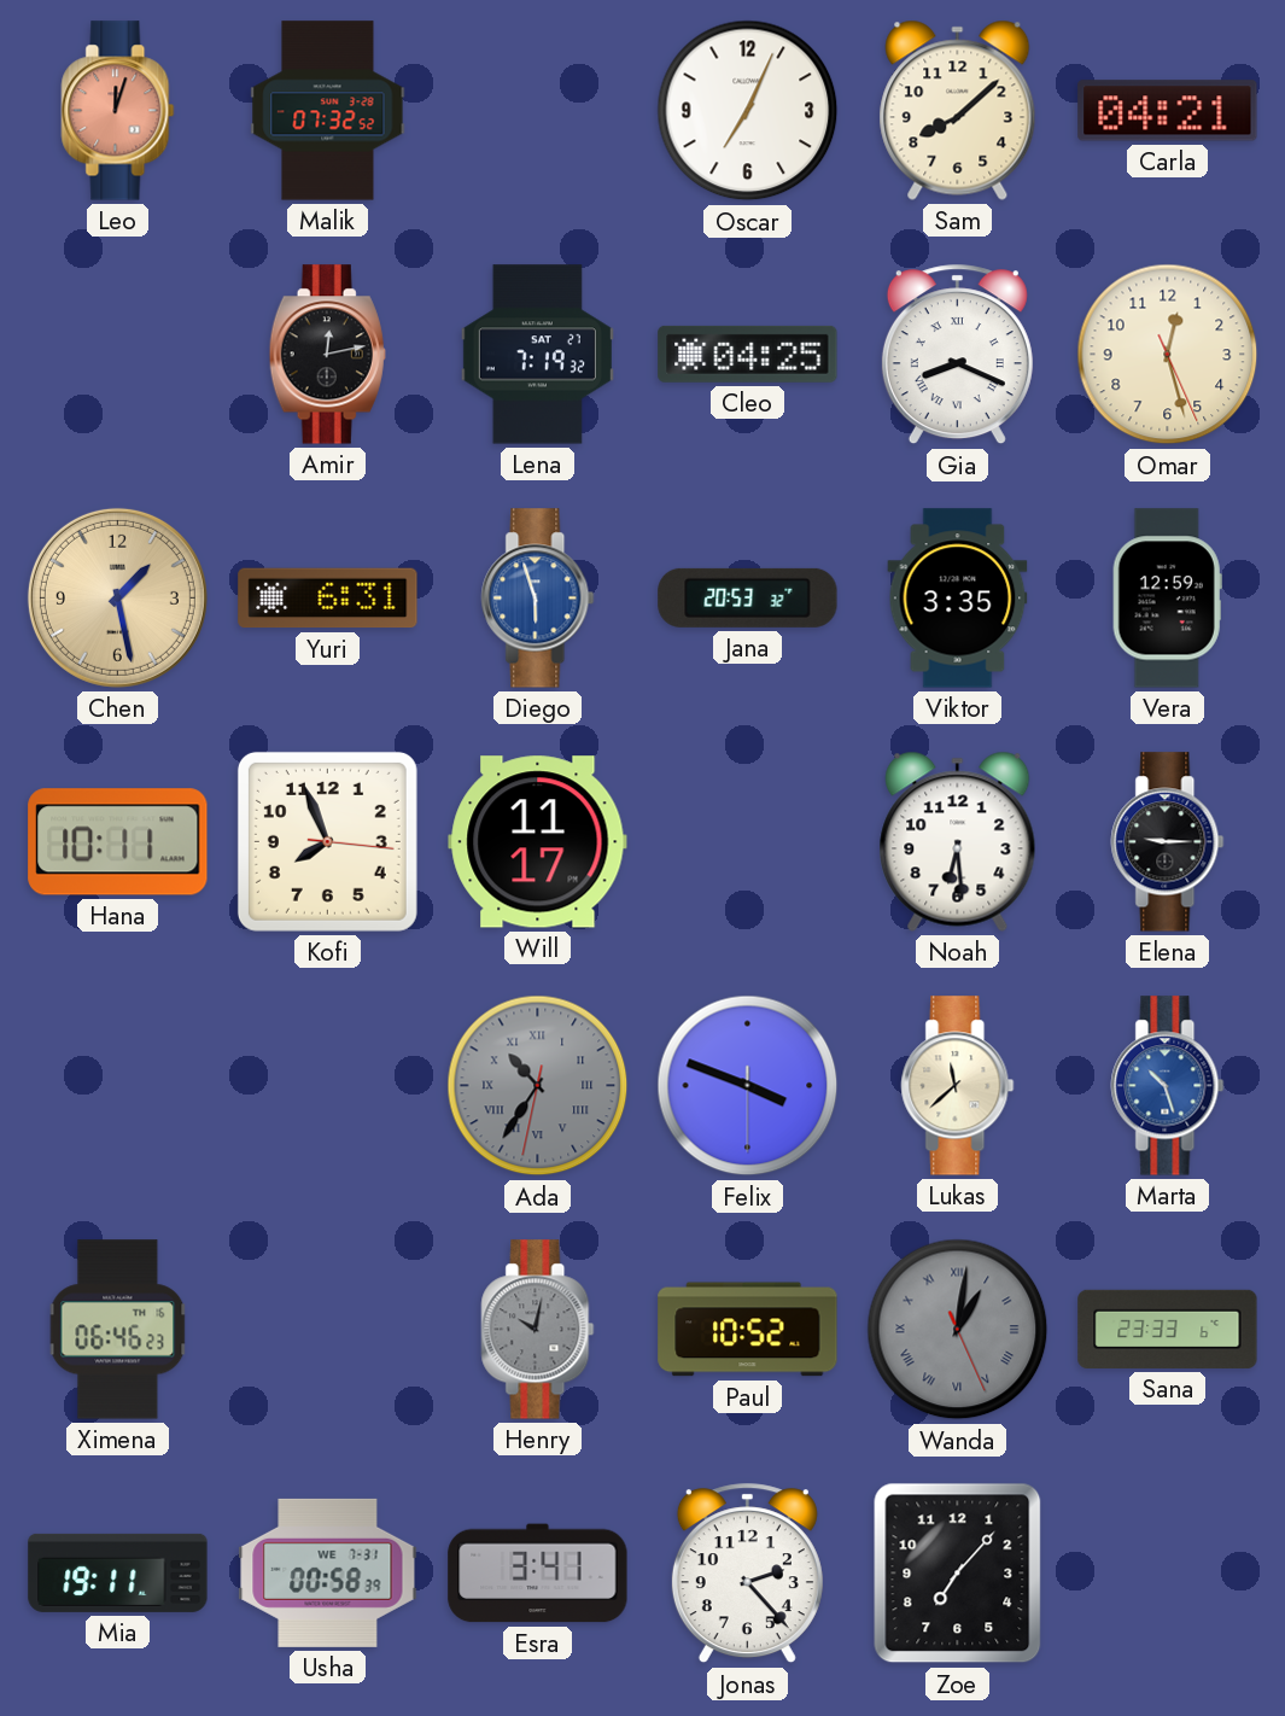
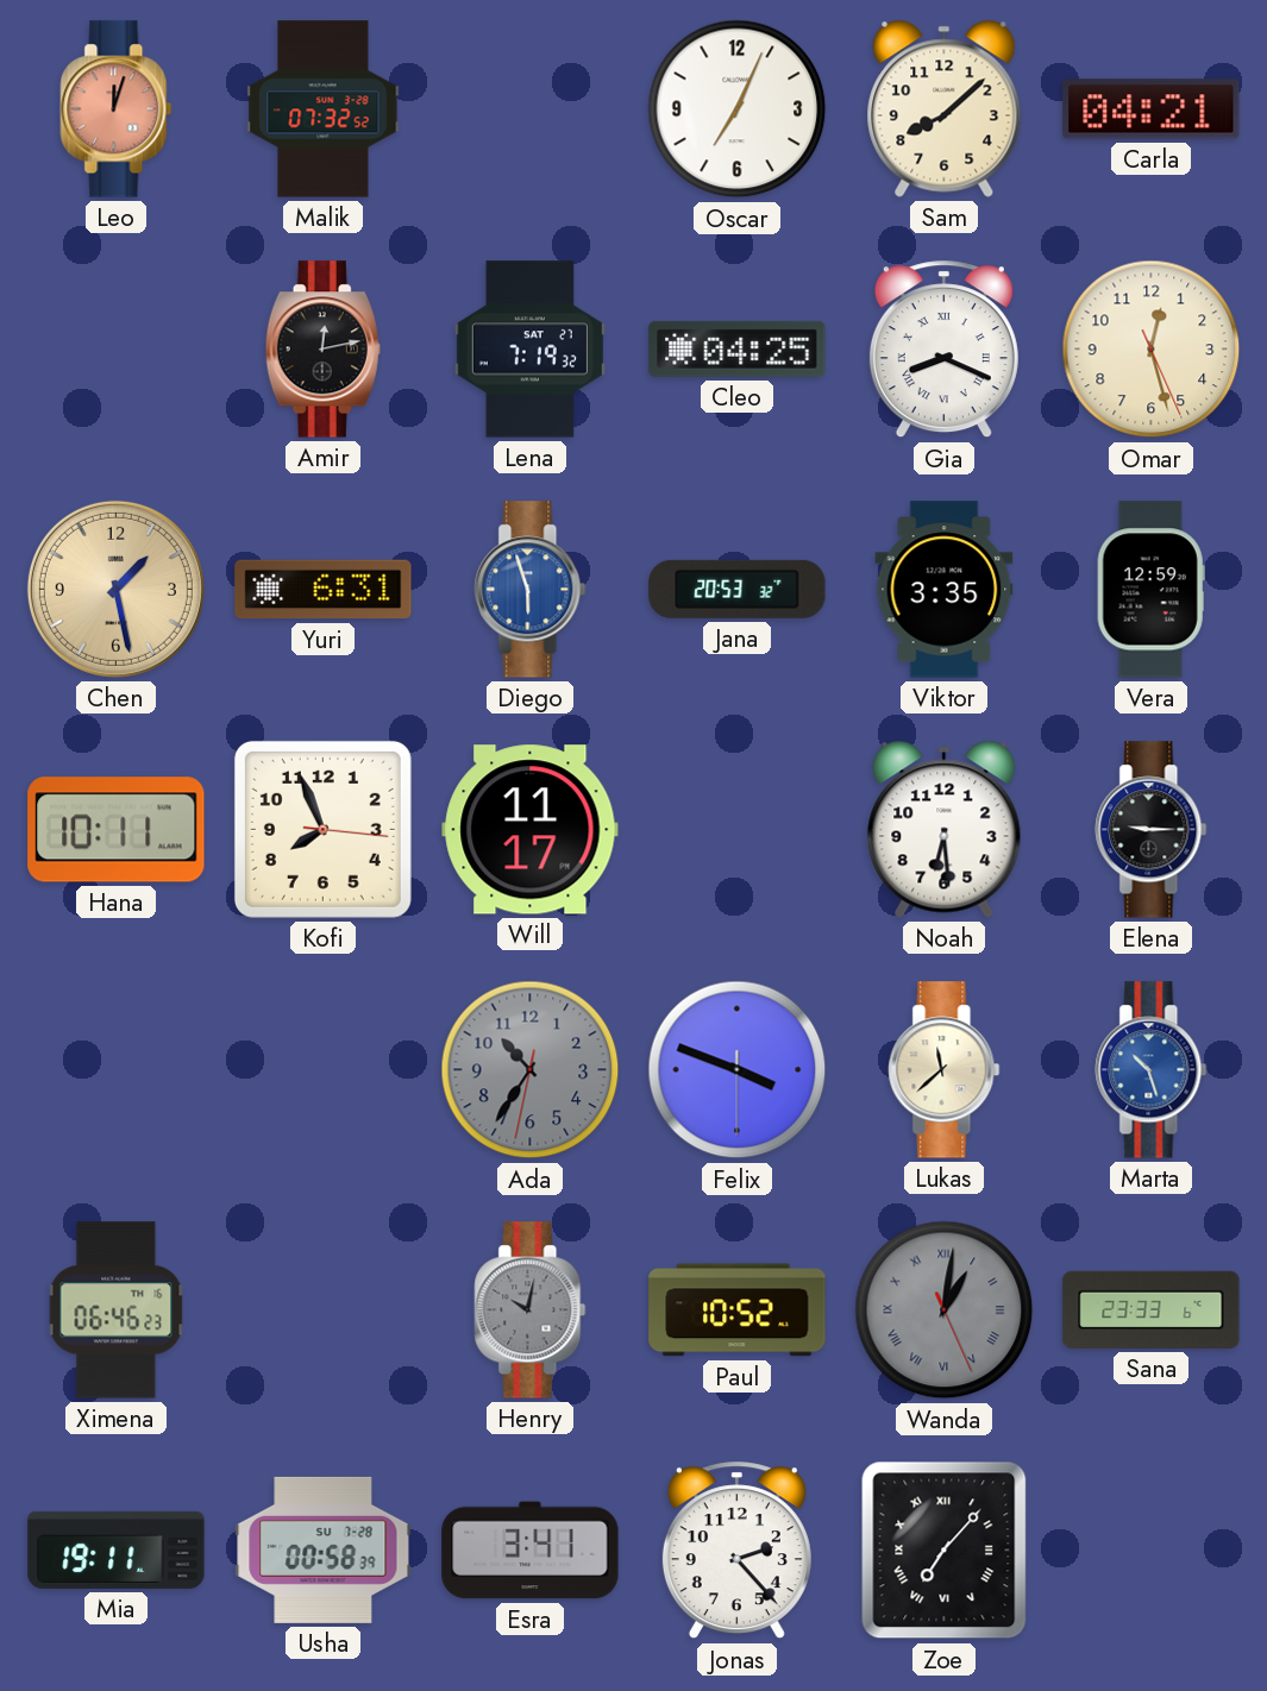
Ada numerals: Roman -> Arabic
Usha date: WE 7-31 -> SU 7-28
Zoe numerals: Arabic -> Roman
